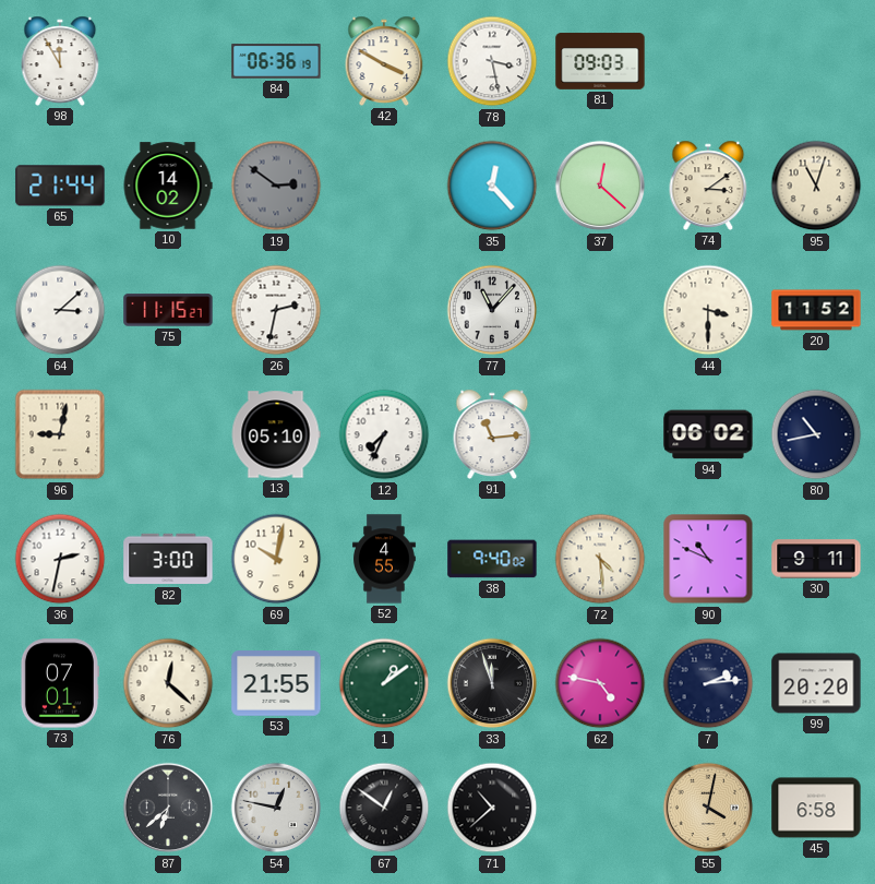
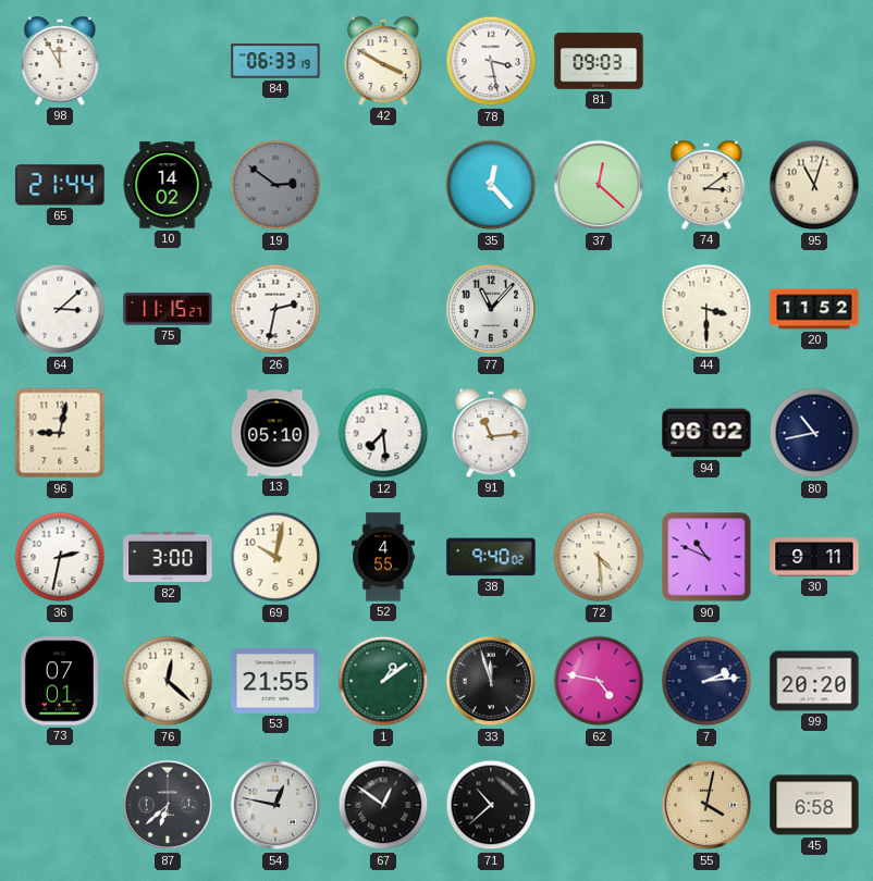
84: 06:36 -> 06:33
12: 7:34 -> 7:29
